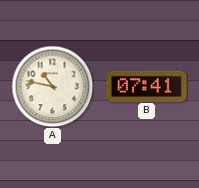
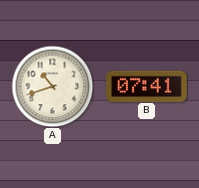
A: 10:47 -> 10:42
